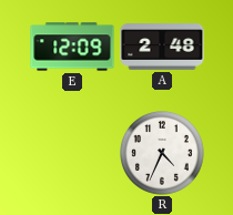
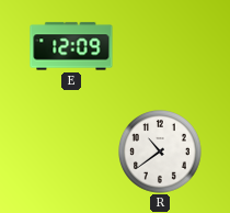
A: 2:48 -> none
R: 4:34 -> 10:39
